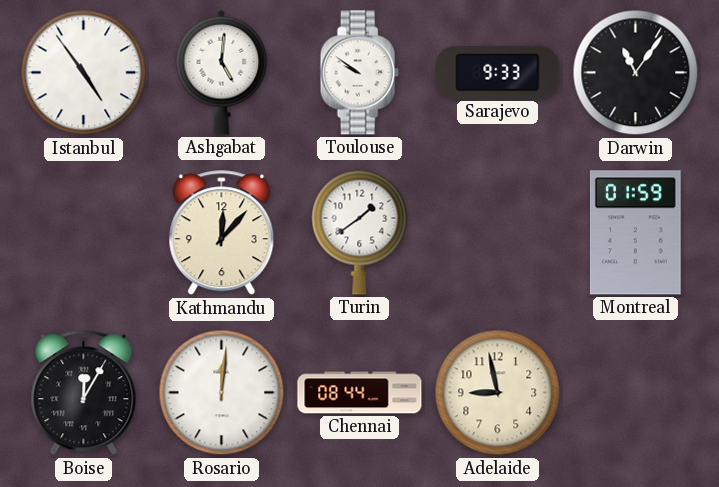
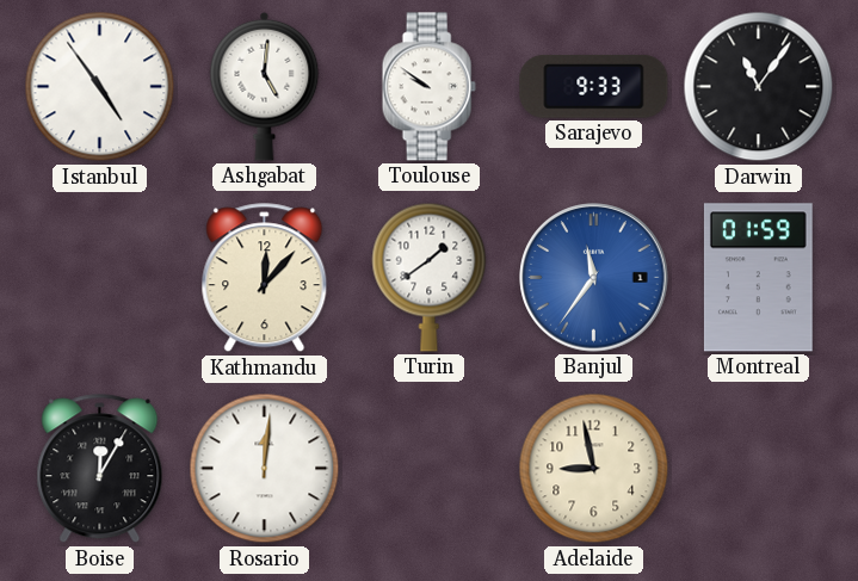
Banjul: none -> 11:36
Chennai: 08:44 -> none
